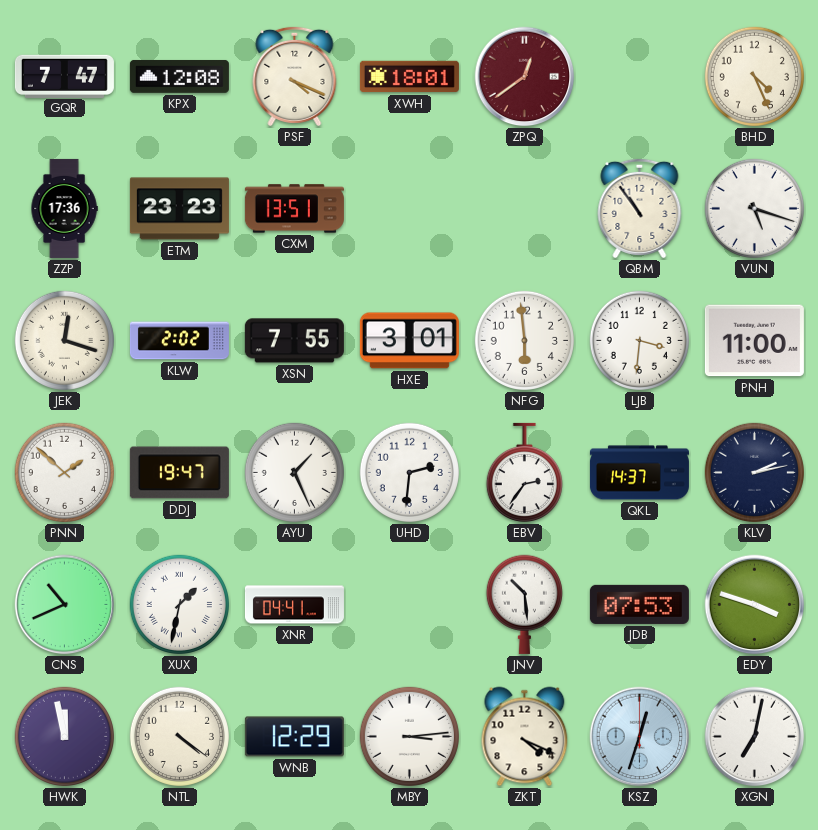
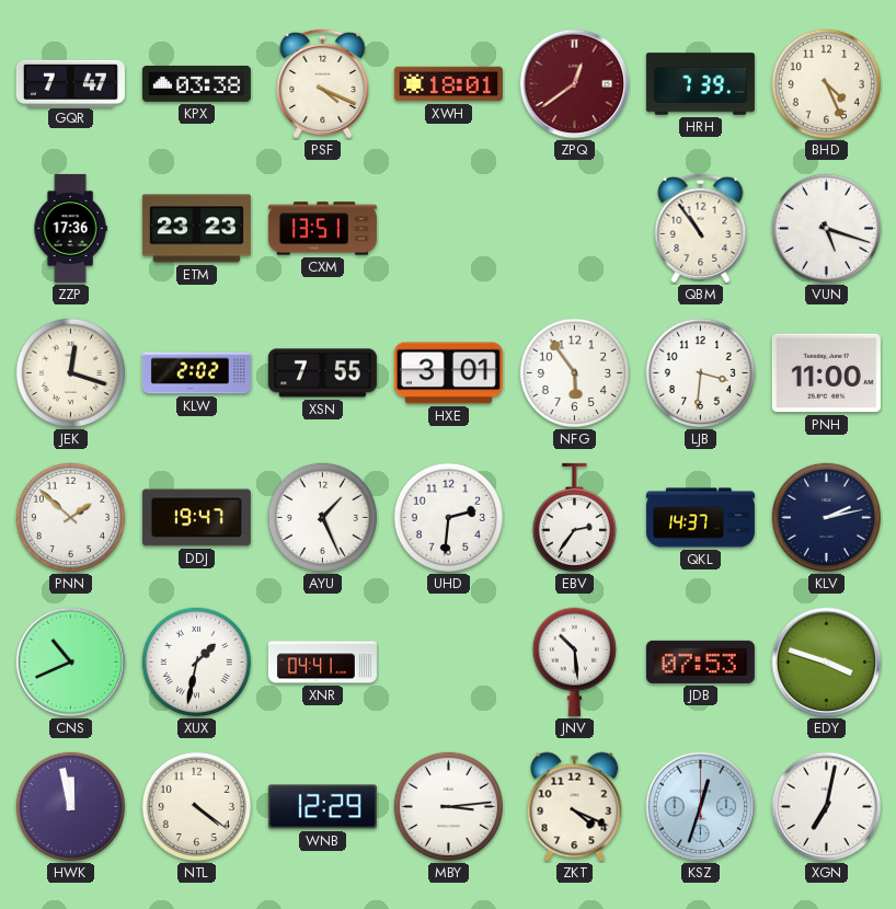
KPX: 12:08 -> 03:38
HRH: none -> 7:39
NFG: 5:59 -> 5:54
